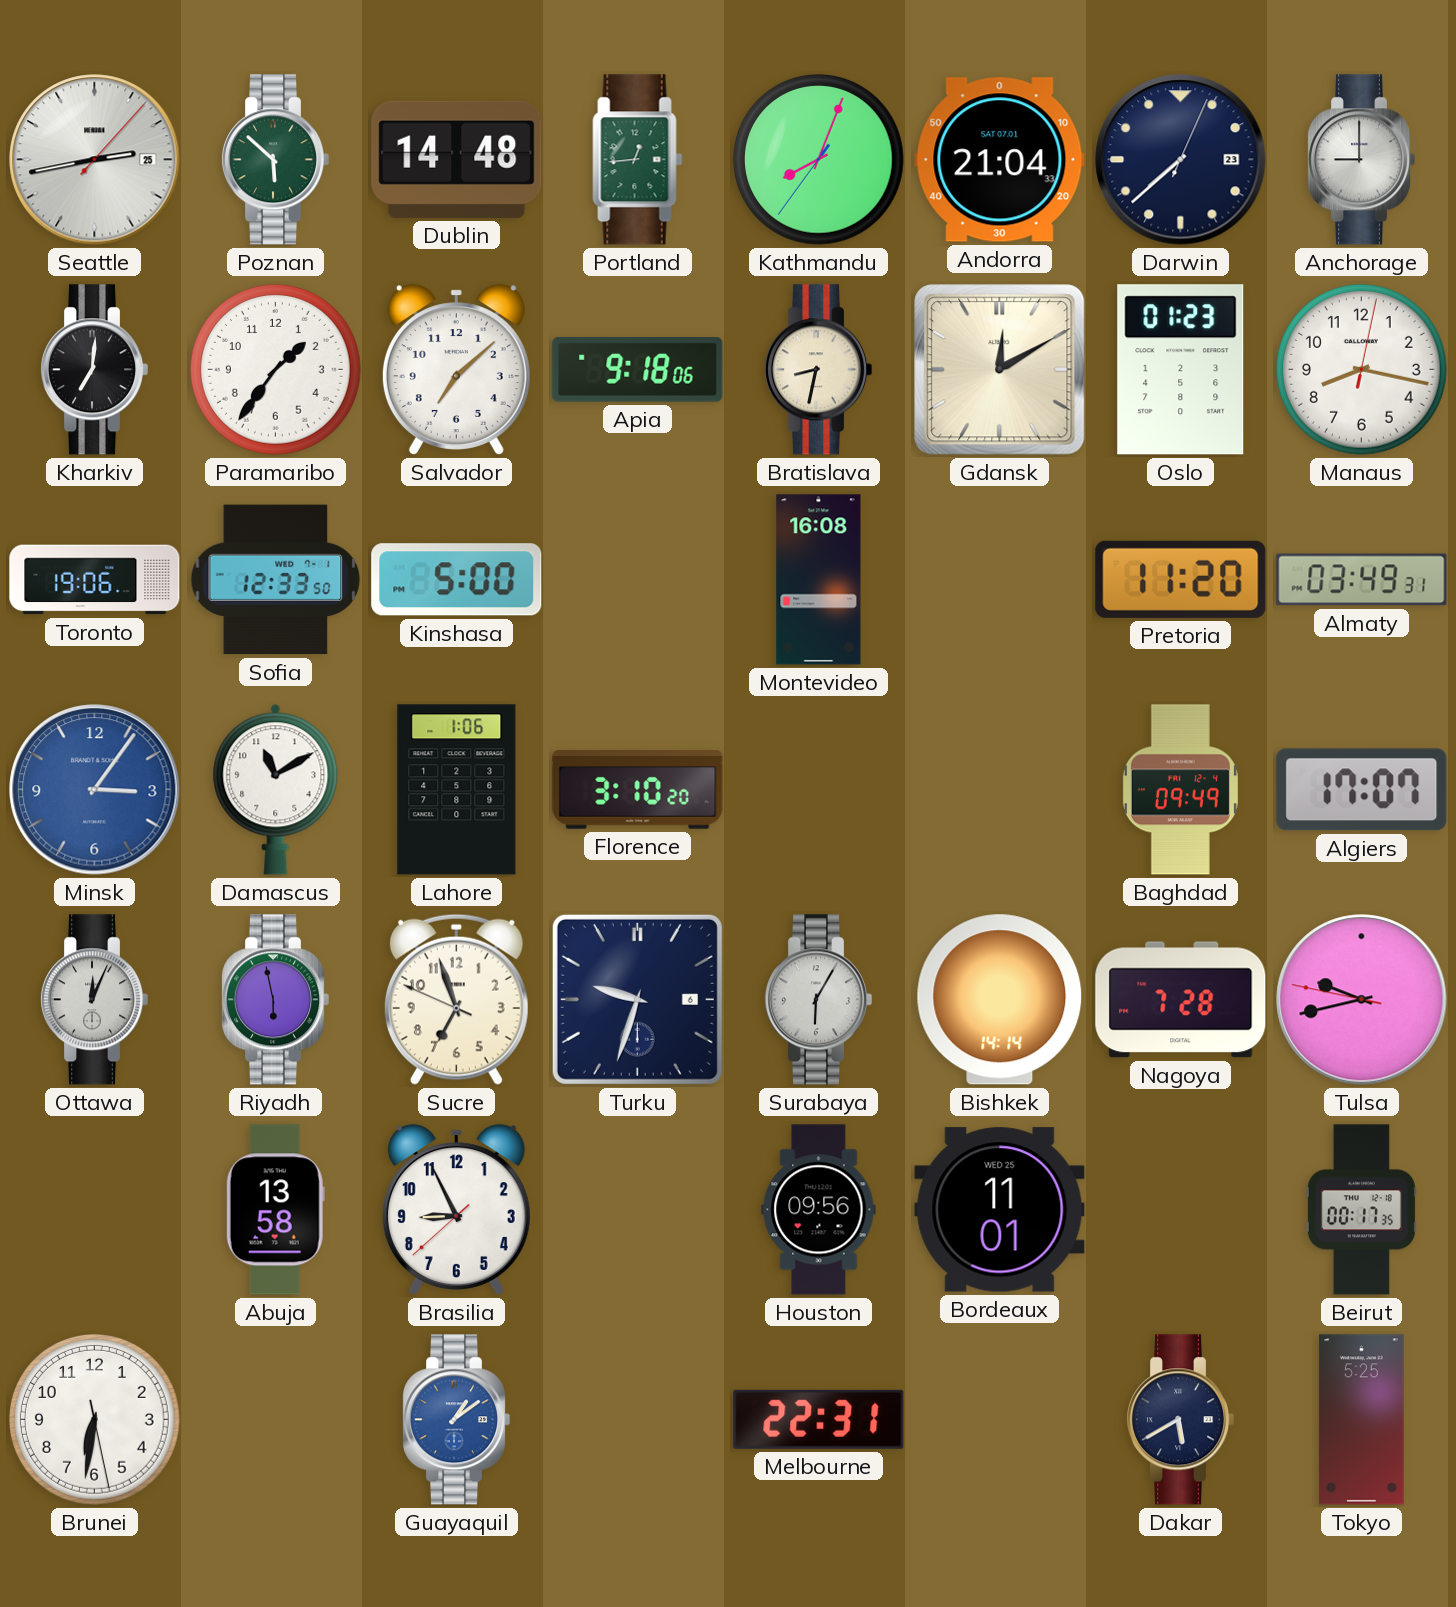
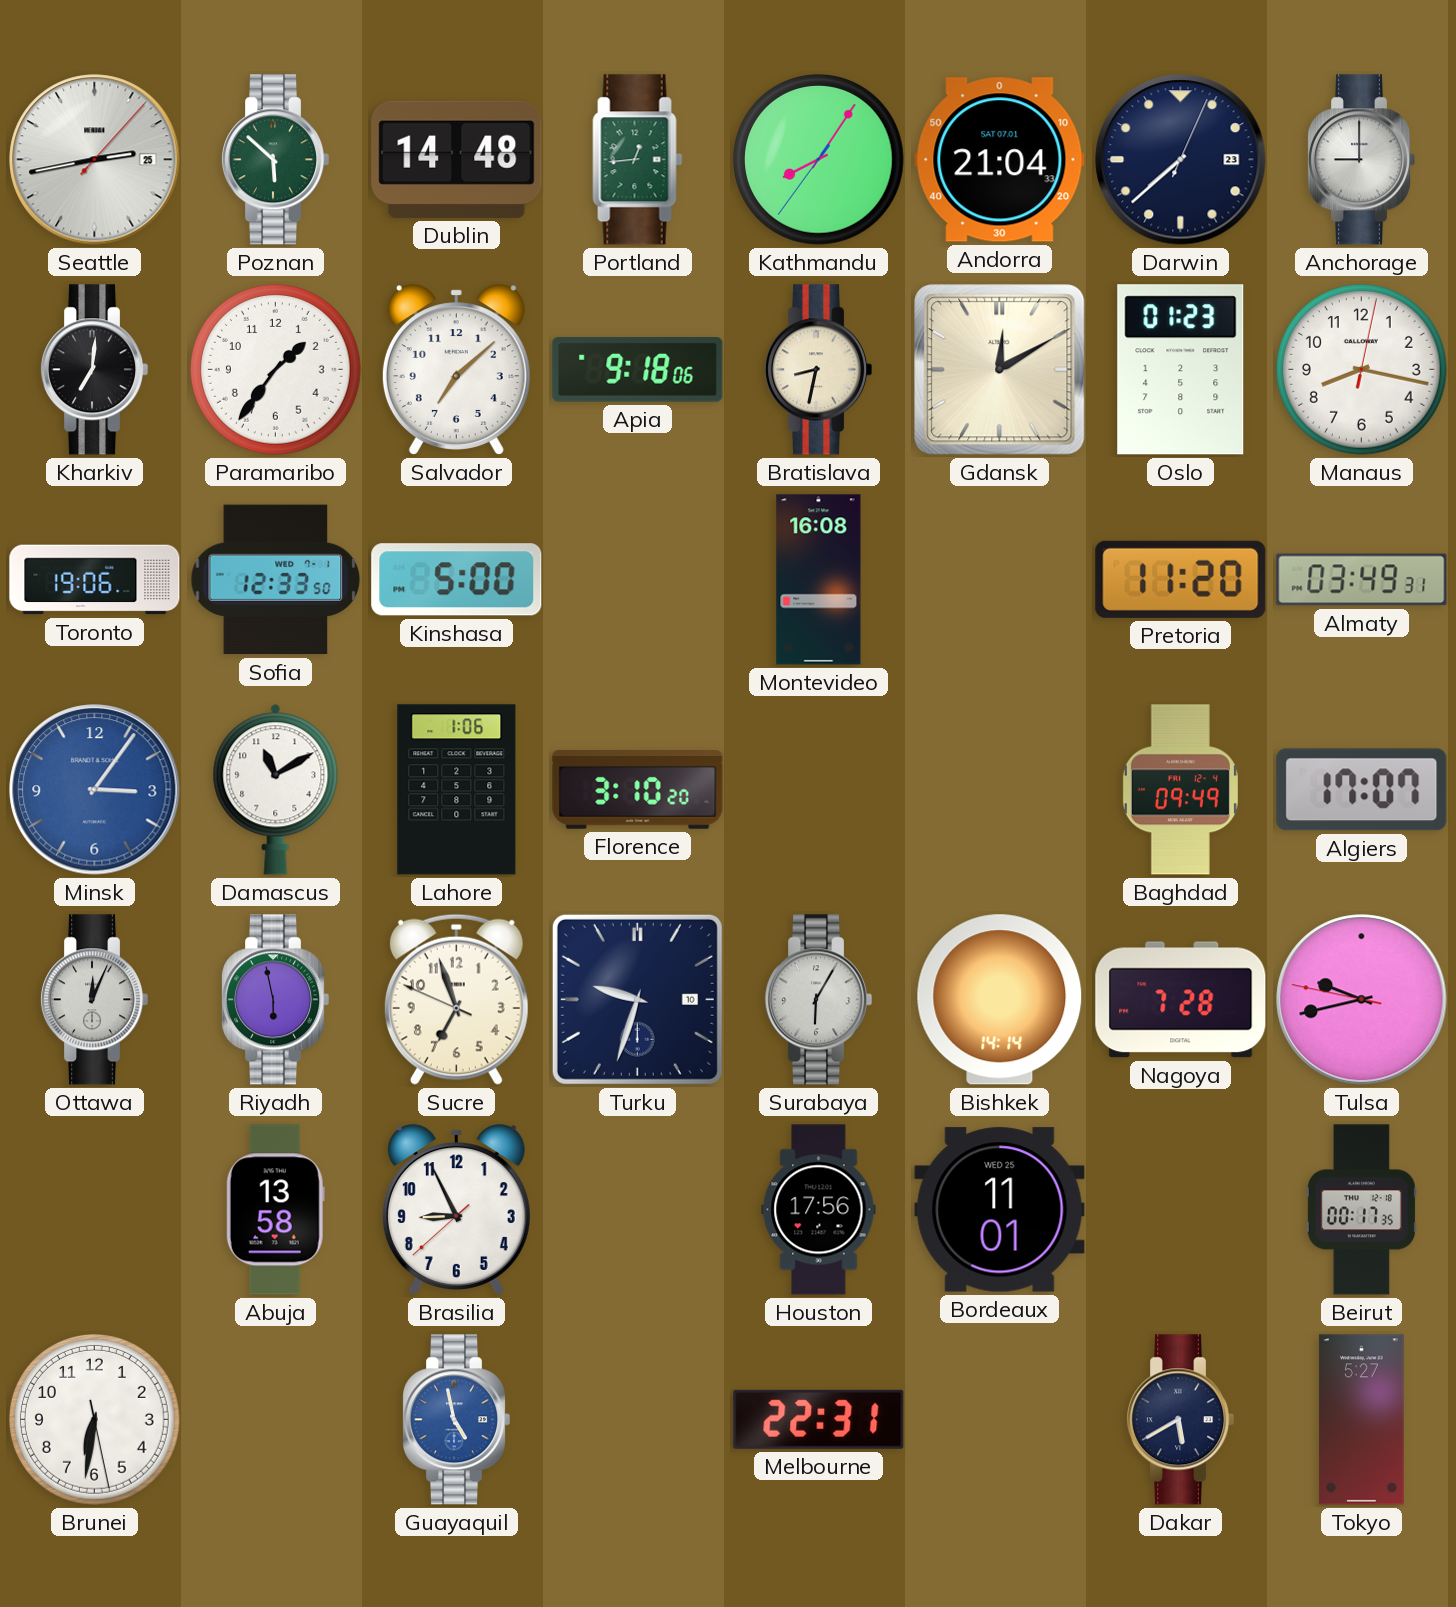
Kathmandu: 8:03 -> 8:05
Turku date: 6 -> 10
Houston: 09:56 -> 17:56
Guayaquil: 1:09 -> 4:58
Tokyo: 5:25 -> 5:27
